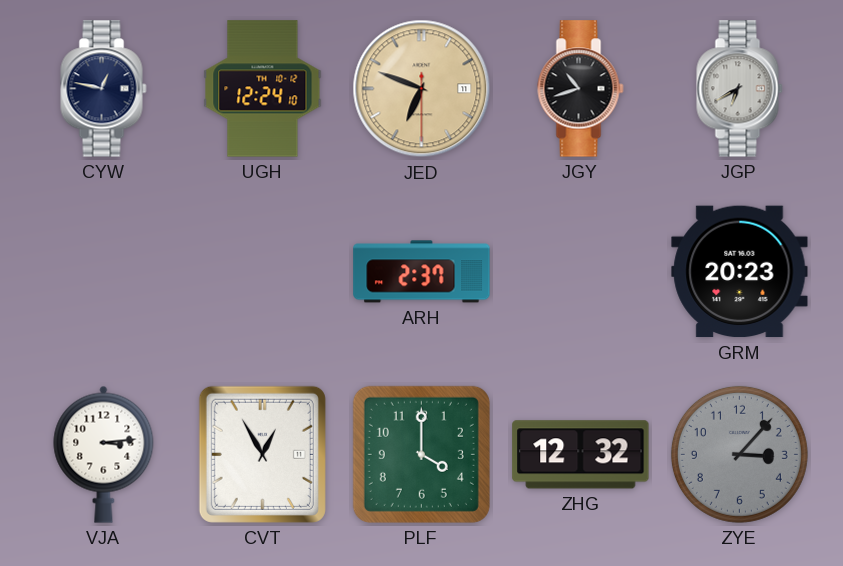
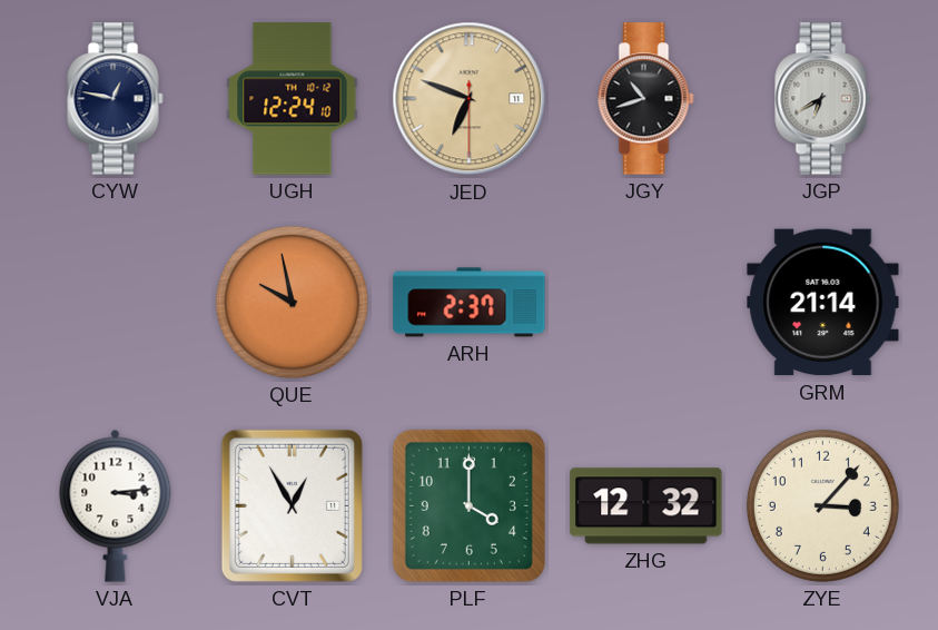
QUE: none -> 9:58
GRM: 20:23 -> 21:14
ZYE dial: grey -> cream
